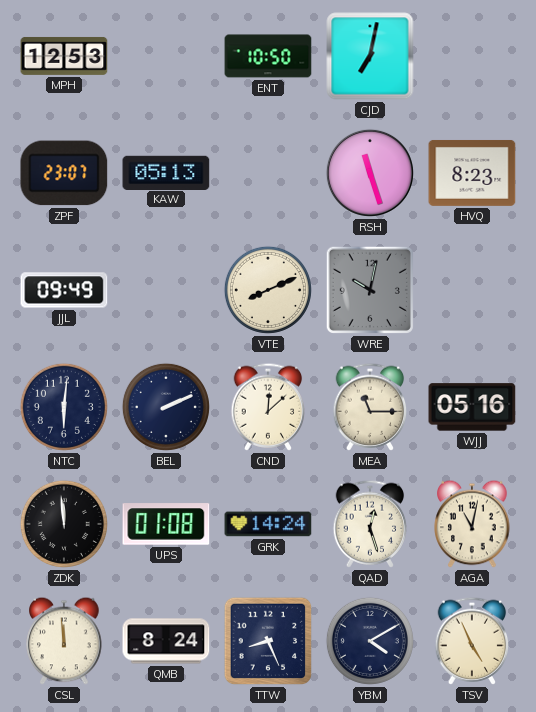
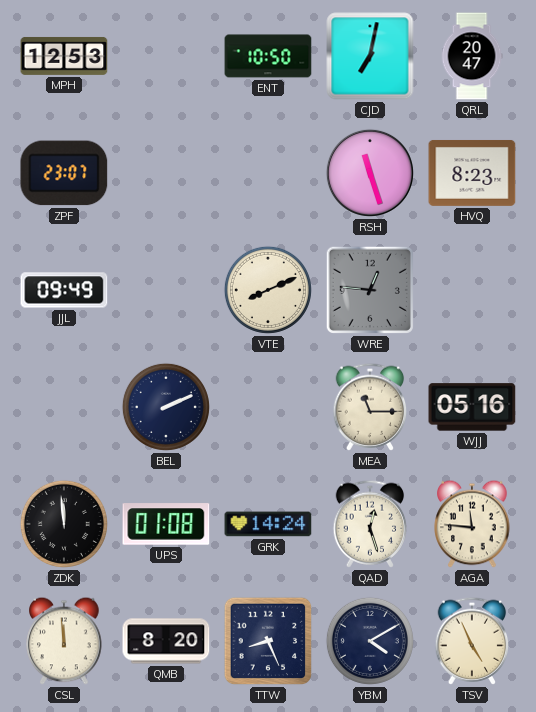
QRL: none -> 20:47
KAW: 05:13 -> none
WRE: 10:02 -> 12:46
NTC: 6:01 -> none
CND: 12:08 -> none
AGA: 11:02 -> 11:46
QMB: 8:24 -> 8:20
